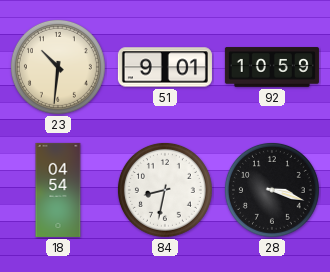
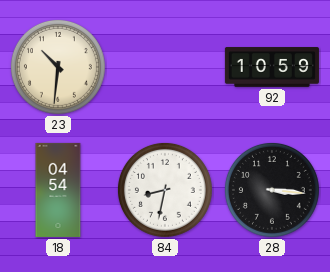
51: 9:01 -> none
28: 3:18 -> 3:16
